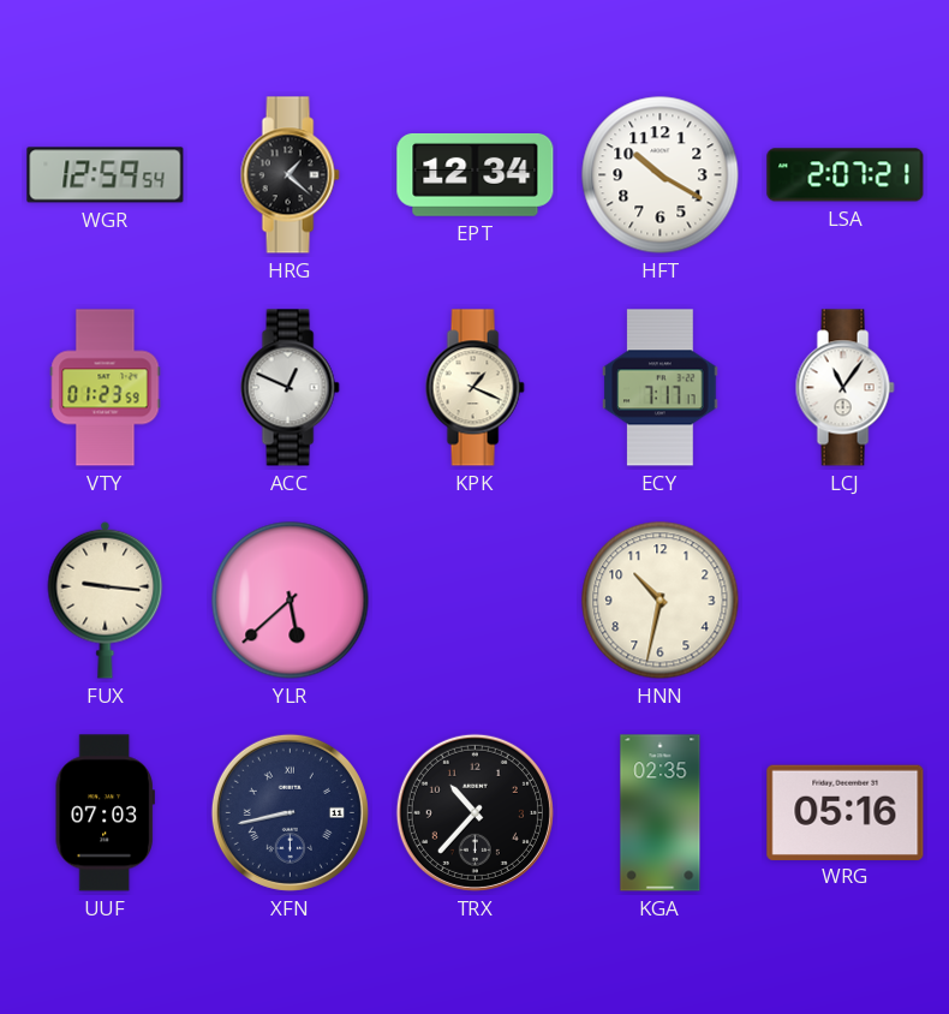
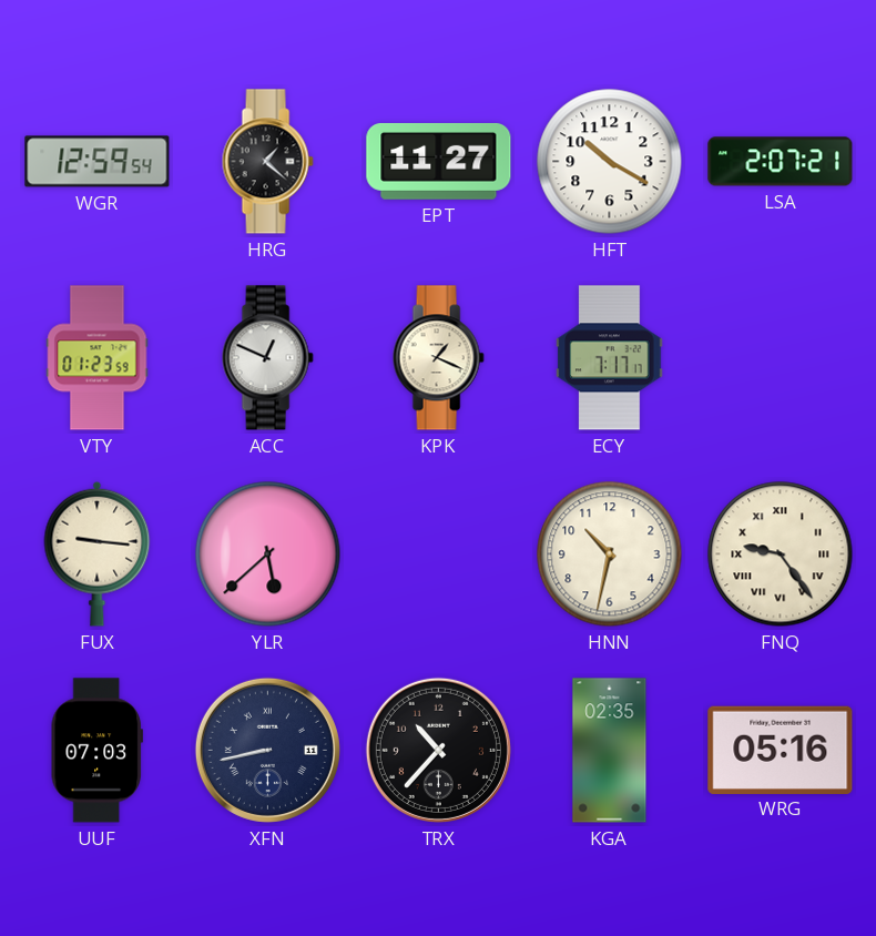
EPT: 12:34 -> 11:27
LCJ: 11:06 -> none
FNQ: none -> 9:24
